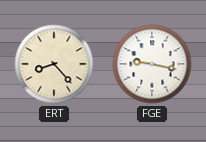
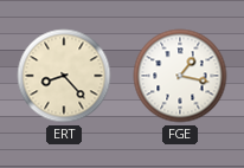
FGE: 9:17 -> 1:17
